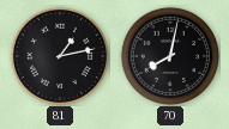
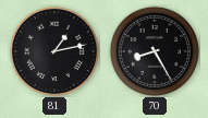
70: 8:02 -> 8:25
